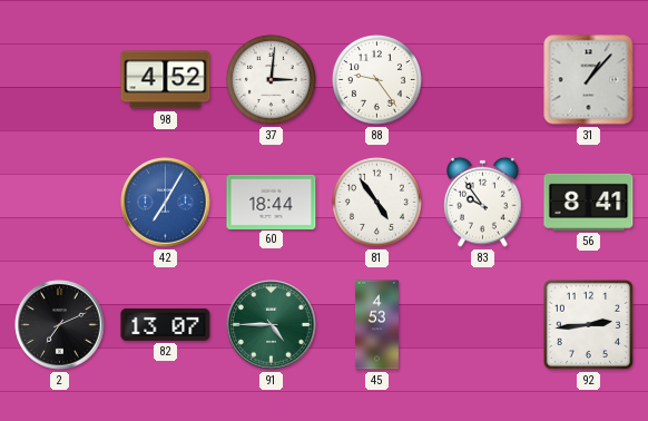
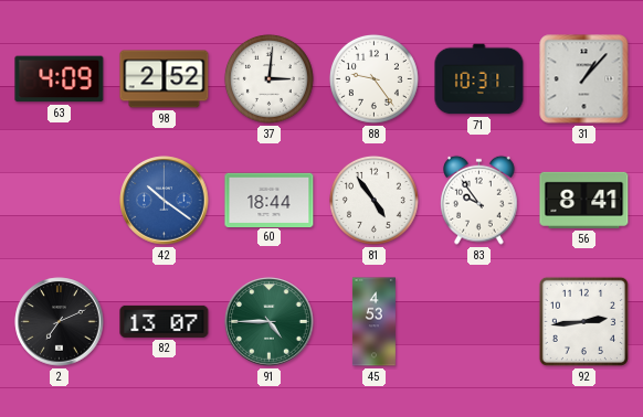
63: none -> 4:09
98: 4:52 -> 2:52
71: none -> 10:31
42: 7:05 -> 10:21
